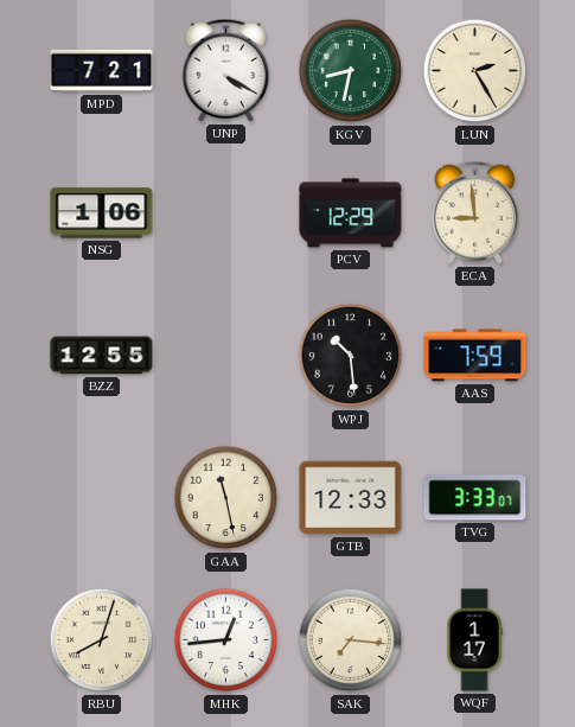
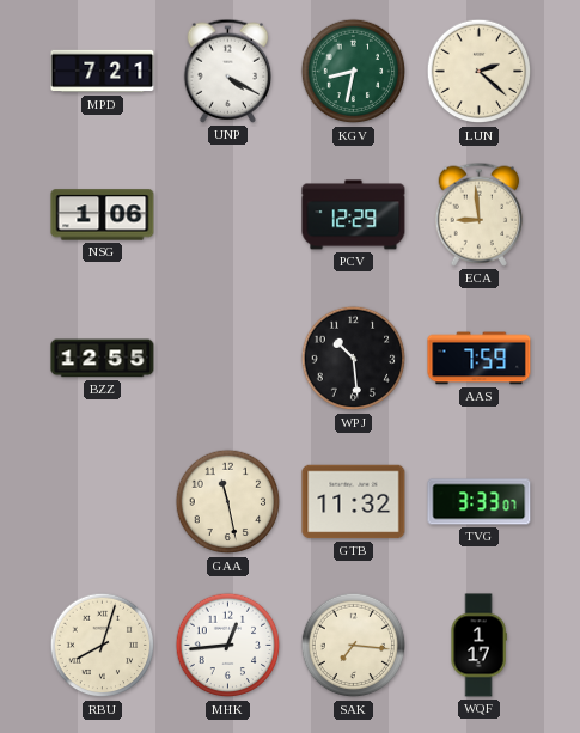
LUN: 2:25 -> 2:22
GTB: 12:33 -> 11:32
